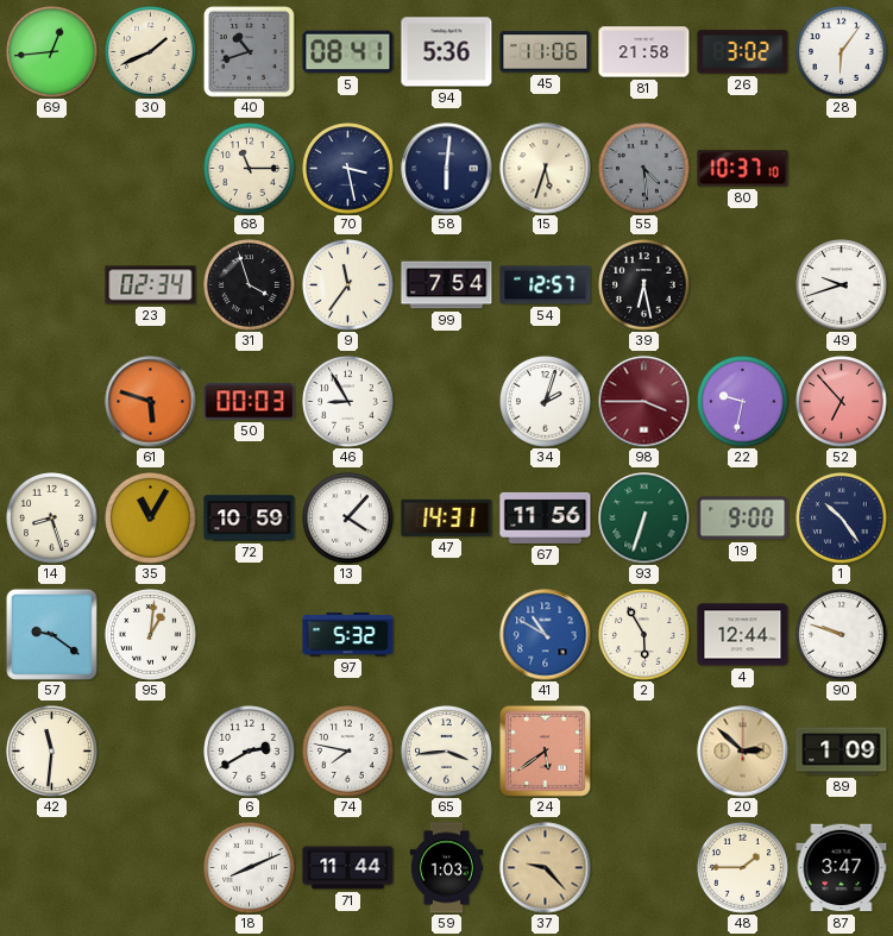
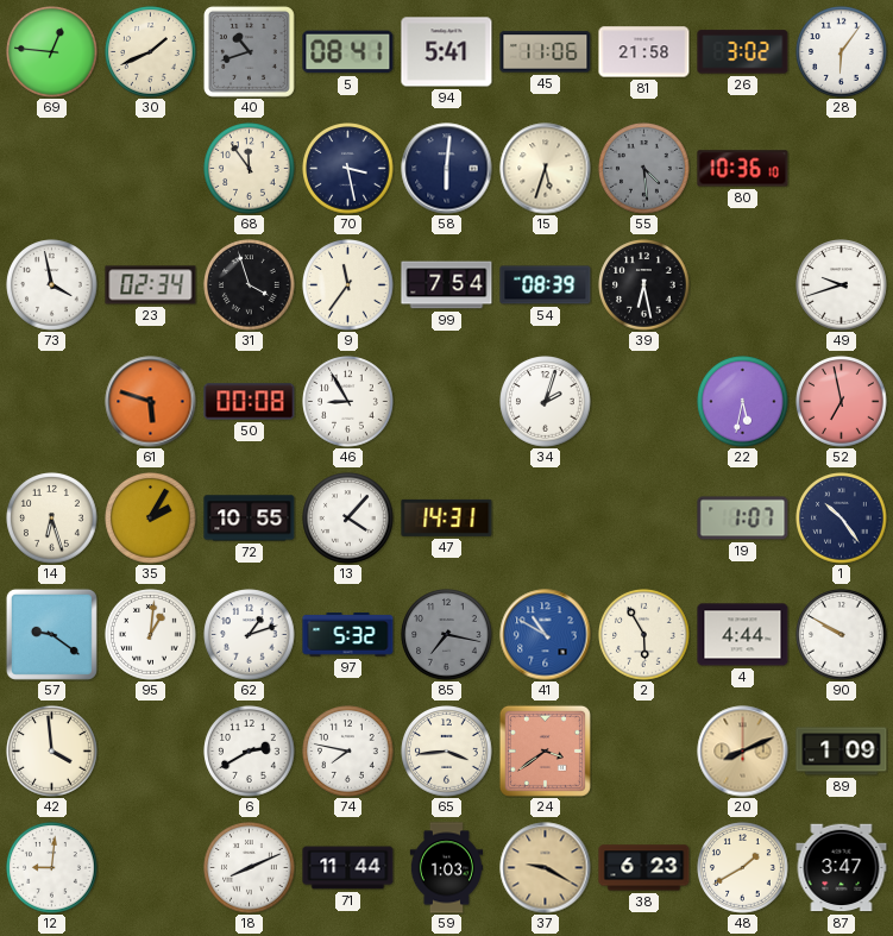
69: 12:44 -> 12:46
94: 5:36 -> 5:41
68: 11:15 -> 11:54
80: 10:37 -> 10:36
73: none -> 3:58
54: 12:57 -> 08:39
50: 00:03 -> 00:08
98: 3:45 -> none
22: 9:32 -> 5:32
52: 6:53 -> 6:58
14: 8:27 -> 6:27
35: 11:05 -> 2:05
72: 10:59 -> 10:55
67: 11:56 -> none
93: 6:33 -> none
19: 9:00 -> 1:07
62: none -> 1:12
85: none -> 7:17
4: 12:44 -> 4:44
90: 9:48 -> 9:50
42: 11:31 -> 3:59
24: 5:39 -> 3:39
20: 2:52 -> 8:11
12: none -> 9:01
37: 9:23 -> 9:20
38: none -> 6:23
48: 1:45 -> 1:40
